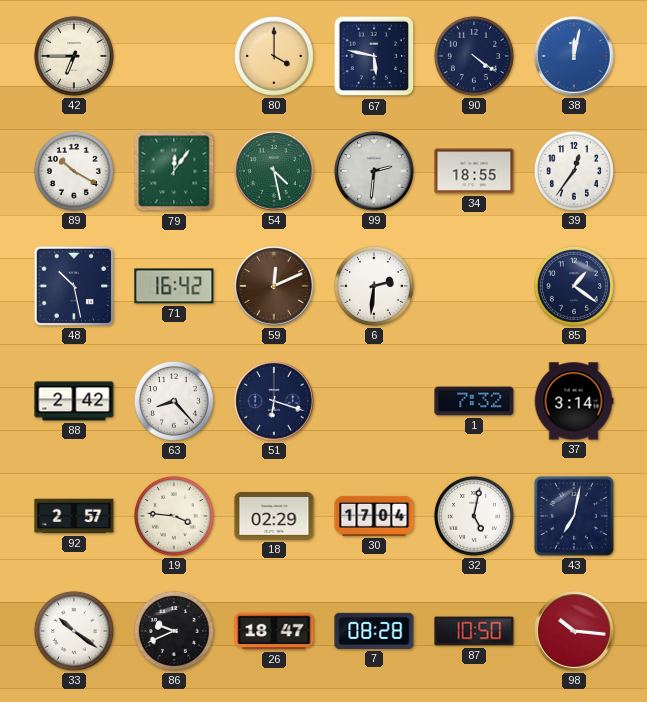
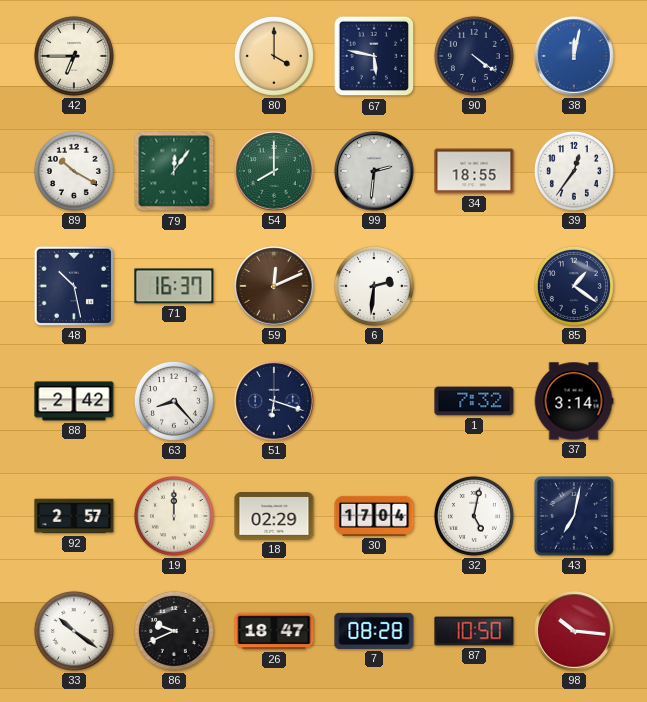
54: 4:28 -> 8:00
71: 16:42 -> 16:37
19: 3:46 -> 12:00
